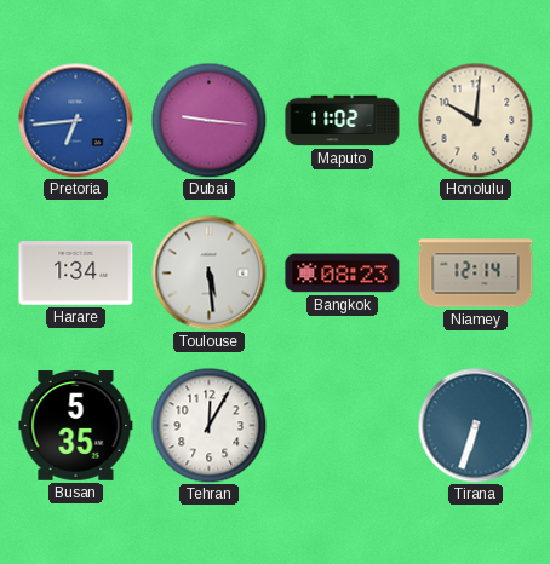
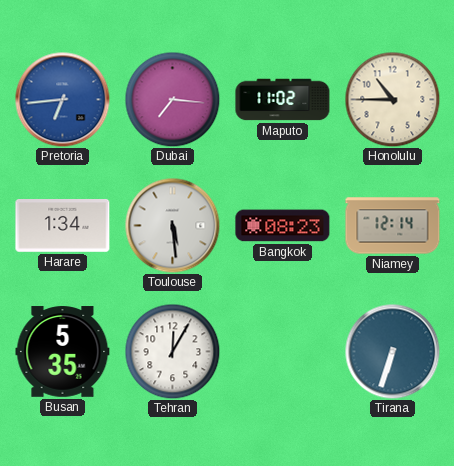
Dubai: 9:16 -> 7:16
Honolulu: 10:01 -> 10:45
